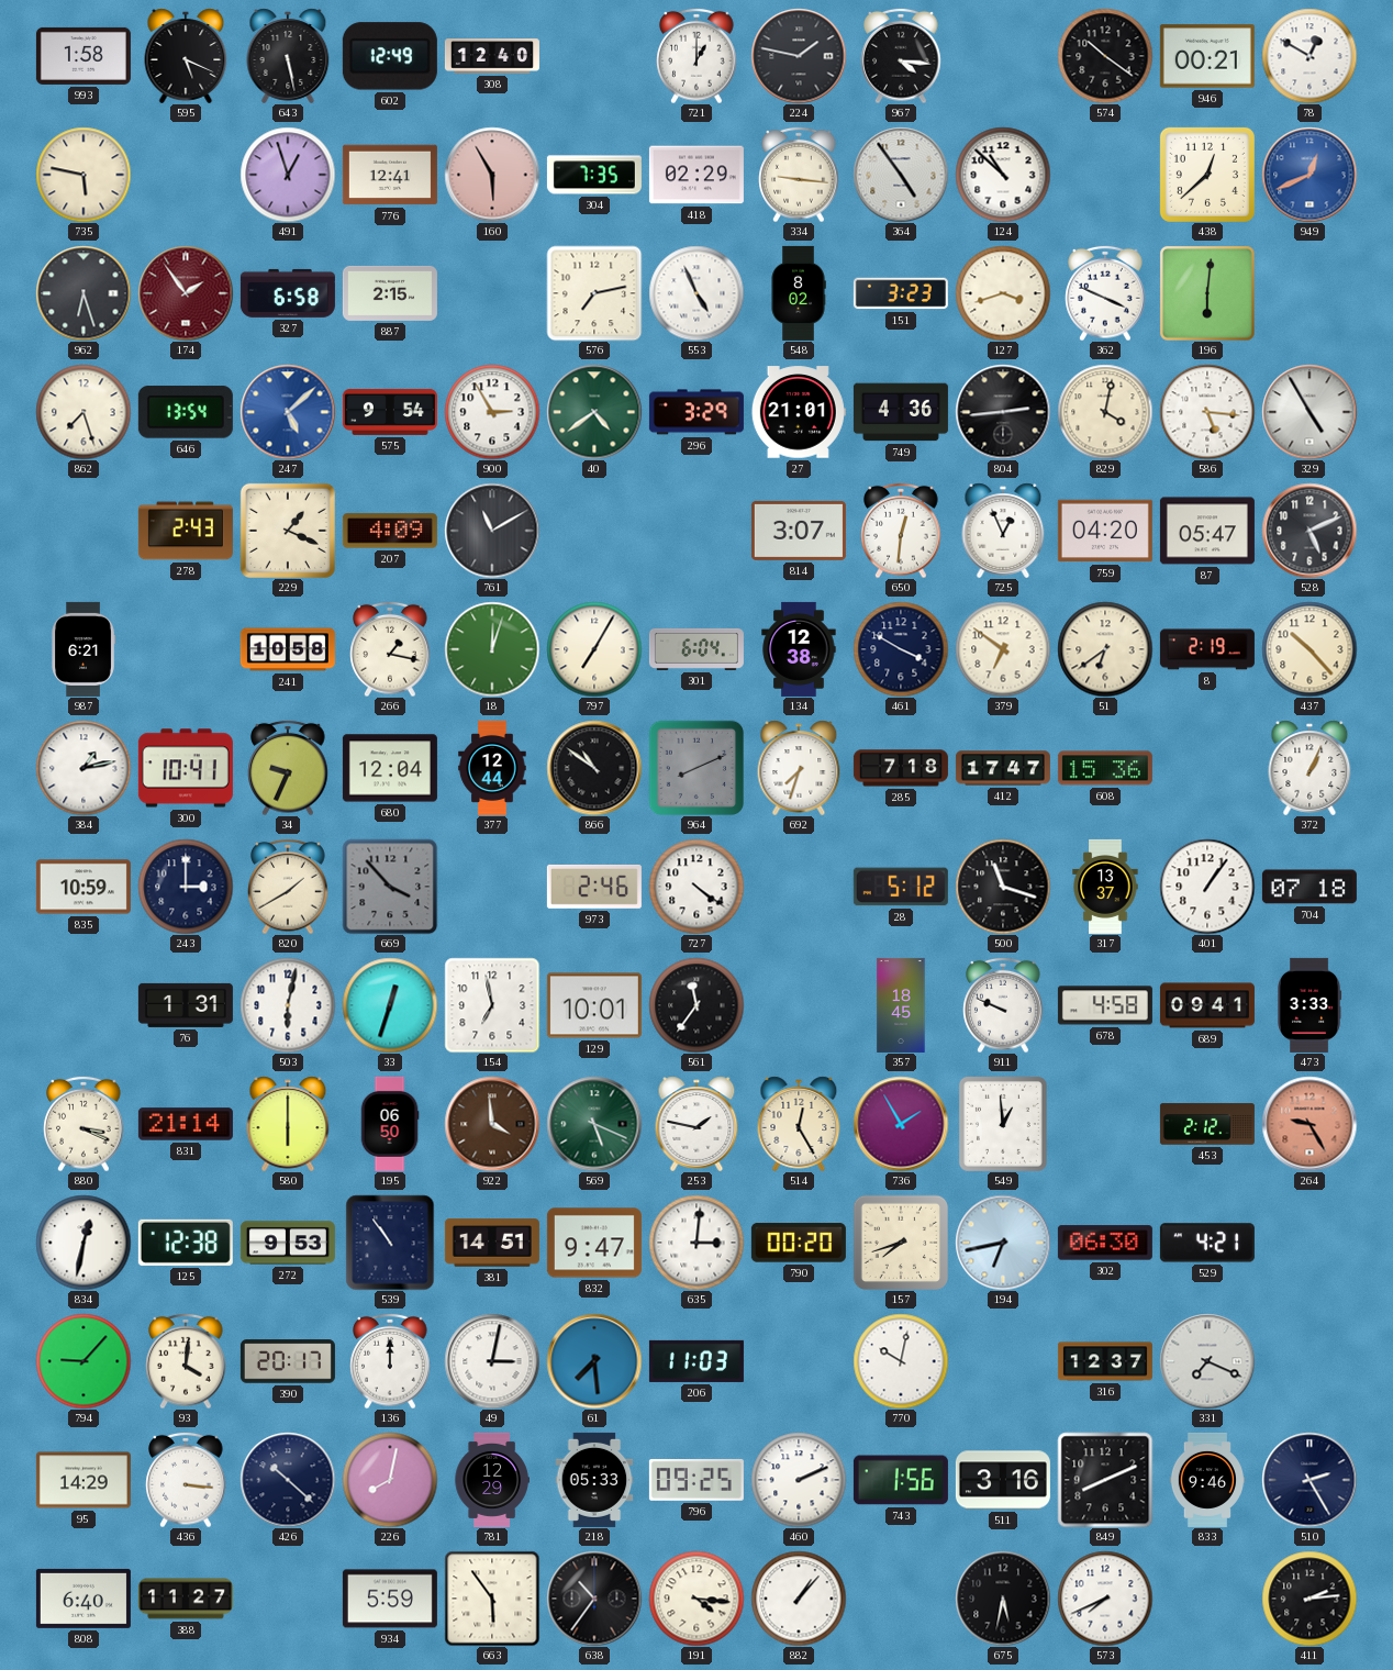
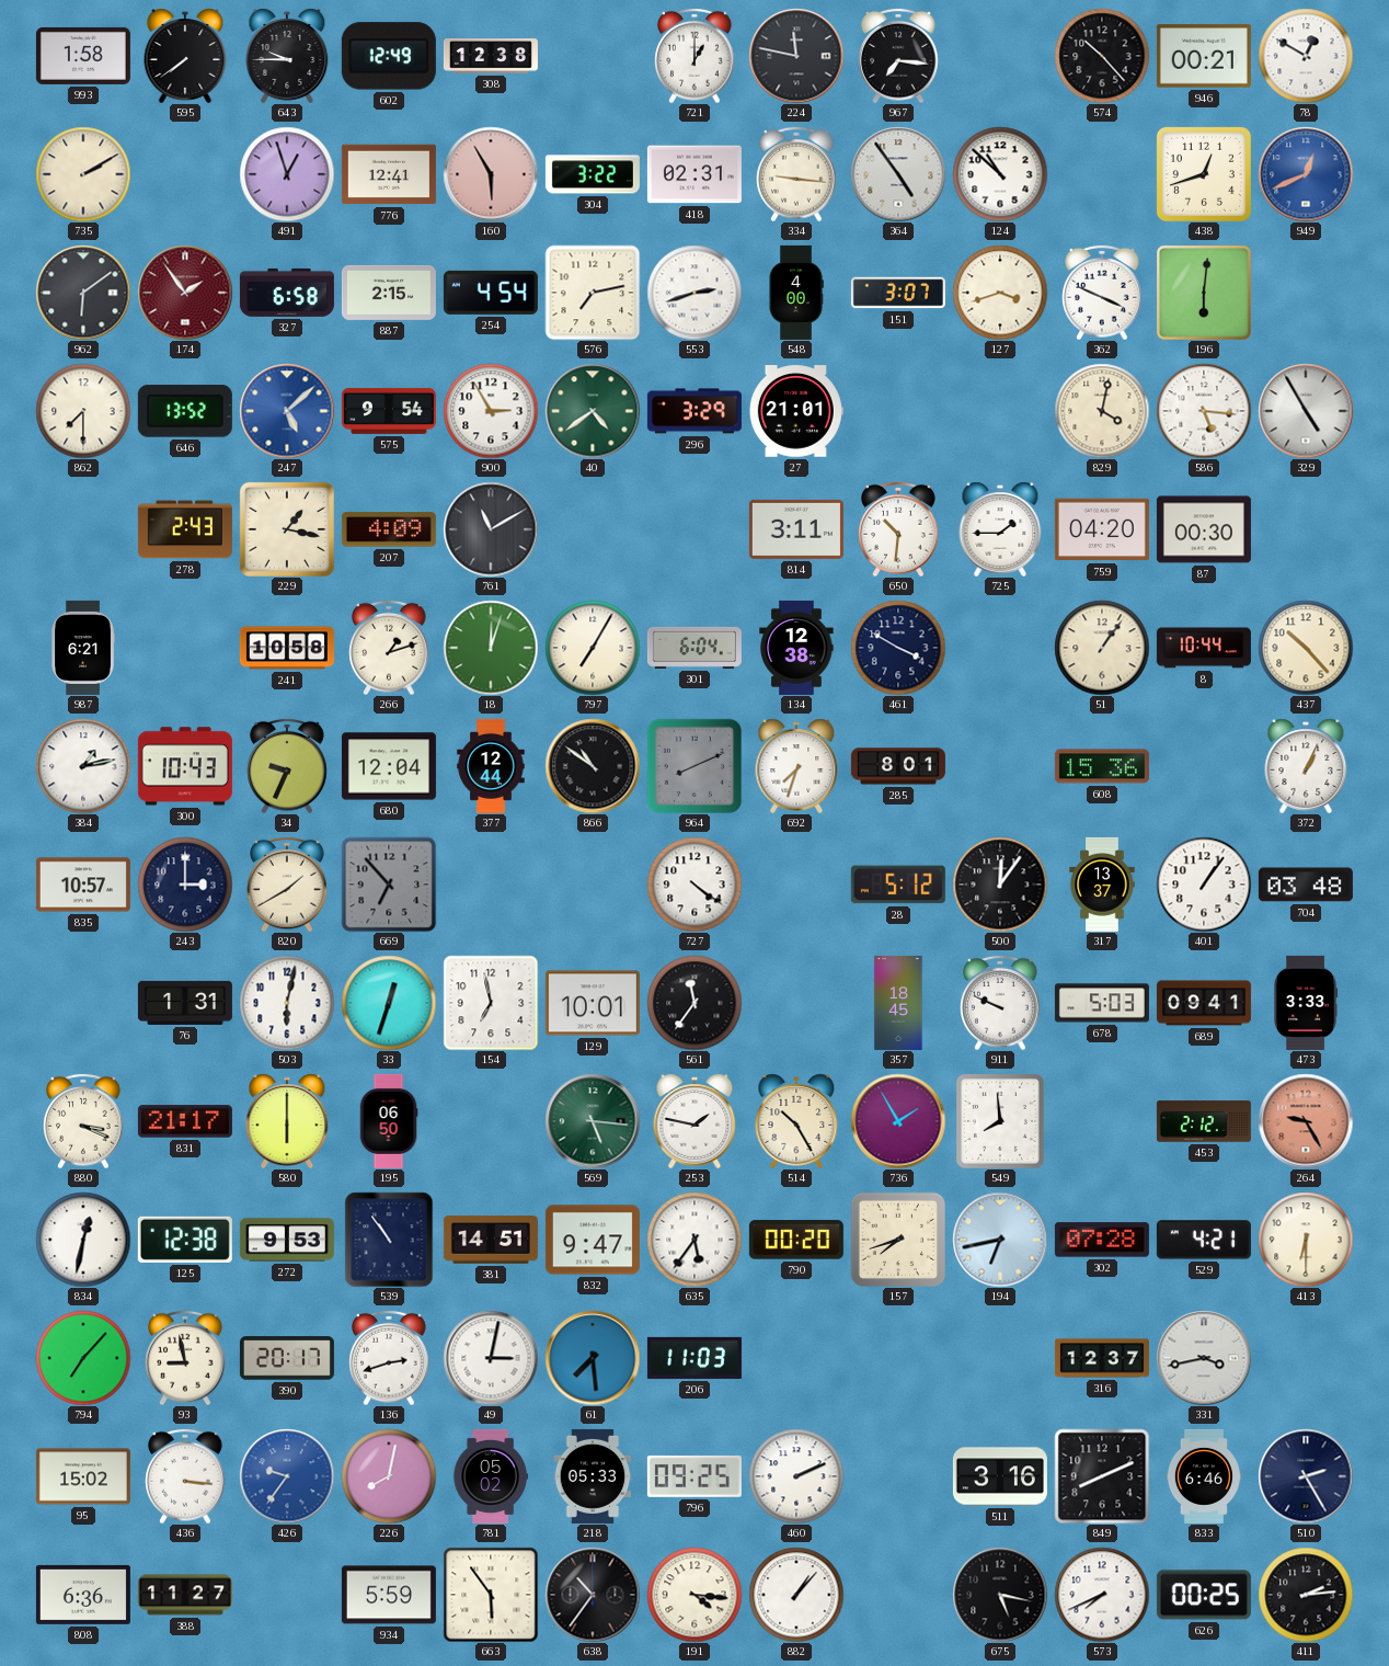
595: 5:19 -> 7:39
643: 5:28 -> 9:45
308: 12:40 -> 12:38
224: 1:47 -> 11:47
967: 4:16 -> 7:16
574: 10:21 -> 10:23
735: 5:47 -> 2:10
304: 7:35 -> 3:22
418: 02:29 -> 02:31
438: 12:38 -> 12:42
962: 6:27 -> 6:09
254: none -> 4:54
553: 4:56 -> 2:42
548: 8:02 -> 4:00
151: 3:23 -> 3:07
862: 7:27 -> 7:30
646: 13:54 -> 13:52
749: 4:36 -> none
804: 2:44 -> none
229: 1:19 -> 1:17
814: 3:07 -> 3:11
650: 12:31 -> 10:31
725: 12:56 -> 1:45
87: 05:47 -> 00:30
528: 5:11 -> none
266: 1:17 -> 1:12
379: 6:51 -> none
51: 6:39 -> 1:06
8: 2:19 -> 10:44
300: 10:41 -> 10:43
285: 7:18 -> 8:01
412: 17:47 -> none
835: 10:59 -> 10:57
669: 3:53 -> 6:53
973: 2:46 -> none
500: 11:18 -> 12:06
704: 07:18 -> 03:48
678: 4:58 -> 5:03
831: 21:14 -> 21:17
922: 3:59 -> none
569: 5:19 -> 5:16
514: 12:25 -> 10:25
549: 12:59 -> 7:59
635: 3:01 -> 5:36
302: 06:30 -> 07:28
413: none -> 6:30
794: 9:07 -> 7:07
93: 4:01 -> 8:58
136: 12:00 -> 2:42
770: 10:02 -> none
331: 7:19 -> 3:43
95: 14:29 -> 15:02
426: 10:22 -> 9:36
426 dial: navy -> blue
781: 12:29 -> 05:02
743: 1:56 -> none
833: 9:46 -> 6:46
808: 6:40 -> 6:36
675: 5:32 -> 5:17
626: none -> 00:25
